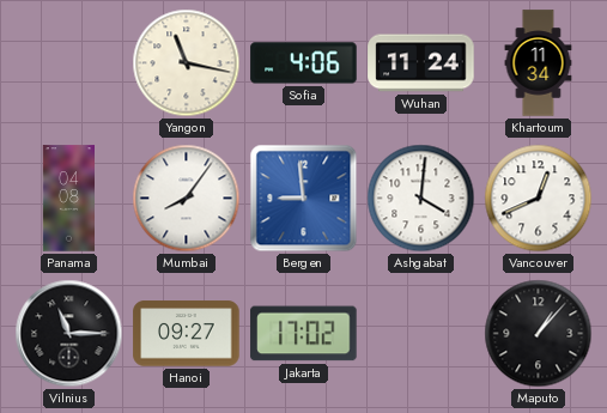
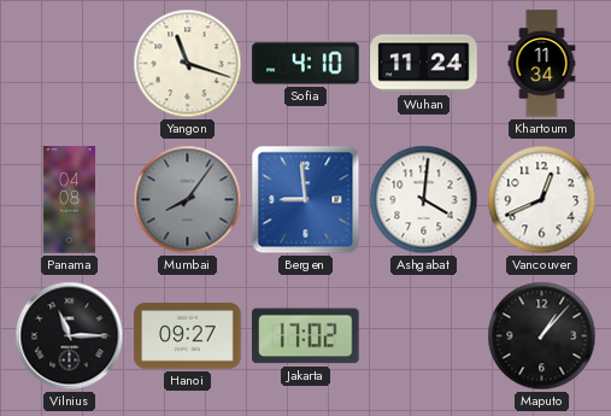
Yangon: 11:17 -> 11:18
Sofia: 4:06 -> 4:10
Mumbai dial: white -> grey
